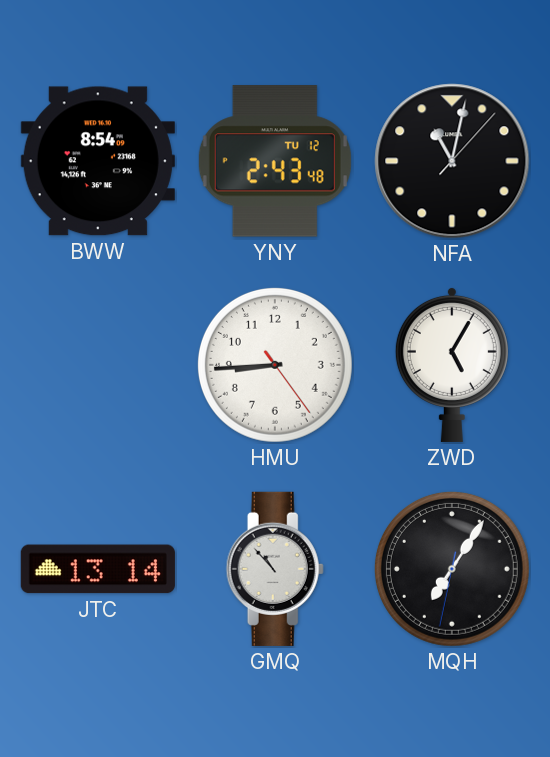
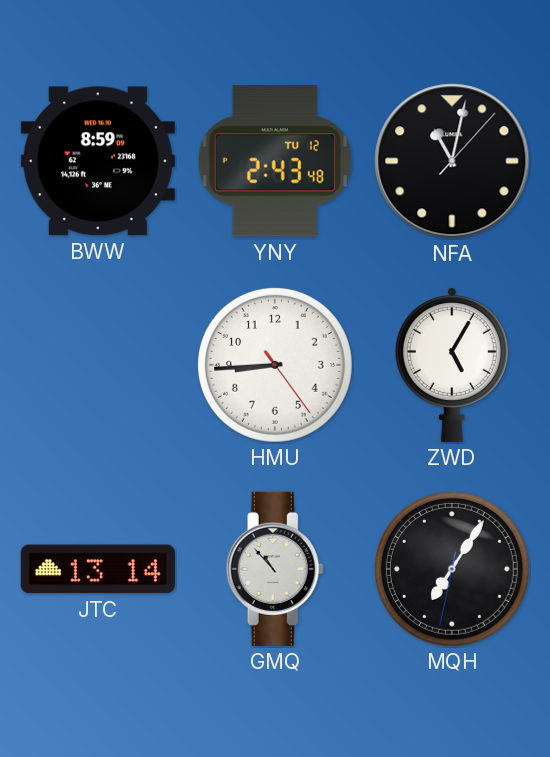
BWW: 8:54 -> 8:59
